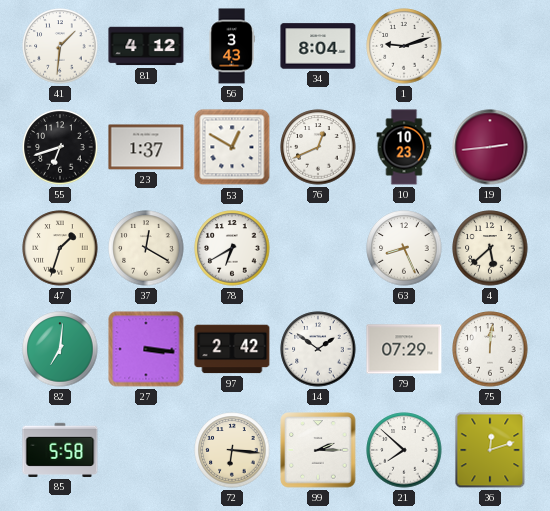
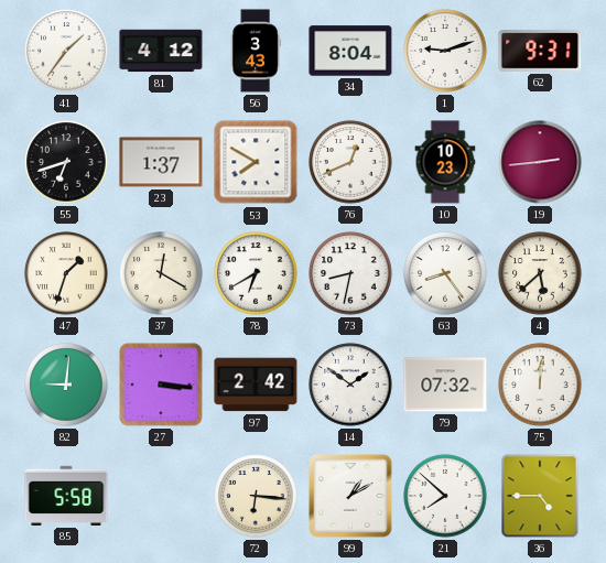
41: 1:31 -> 1:36
62: none -> 9:31
53: 12:50 -> 7:50
73: none -> 8:32
63: 8:26 -> 8:24
82: 7:01 -> 9:01
79: 07:29 -> 07:32
99: 2:15 -> 1:10
36: 12:12 -> 4:45
